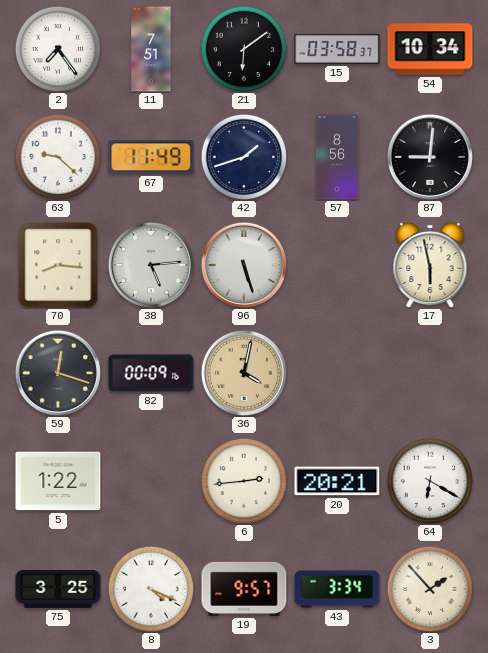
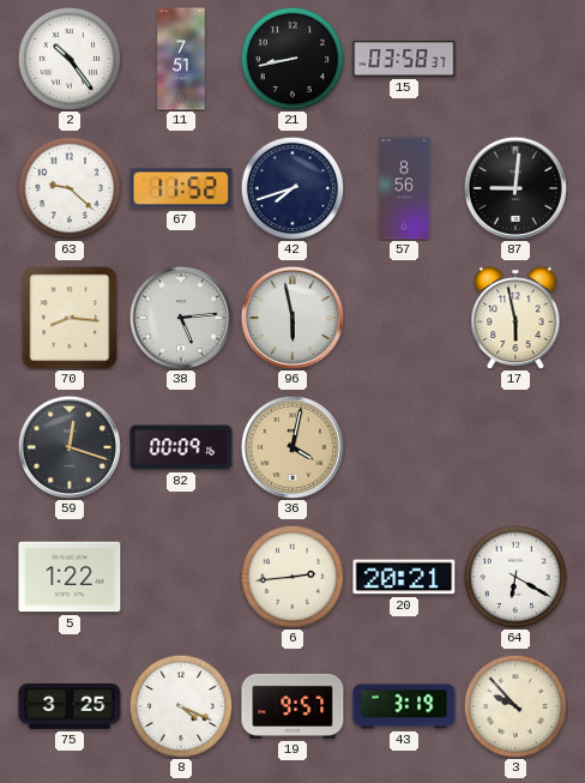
2: 7:24 -> 10:24
21: 6:09 -> 8:43
54: 10:34 -> none
67: 11:49 -> 11:52
42: 1:42 -> 7:42
96: 5:27 -> 5:58
43: 3:34 -> 3:19
3: 1:53 -> 9:53
